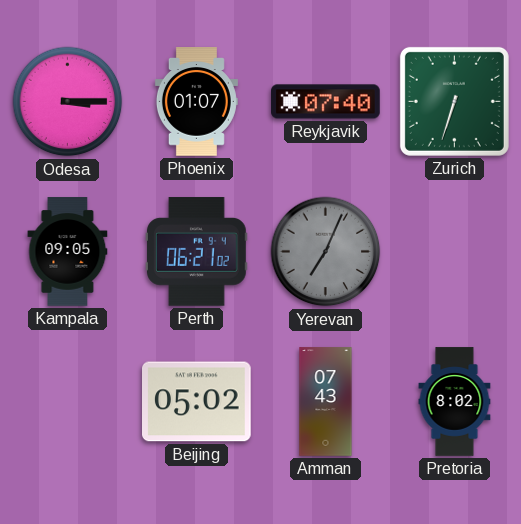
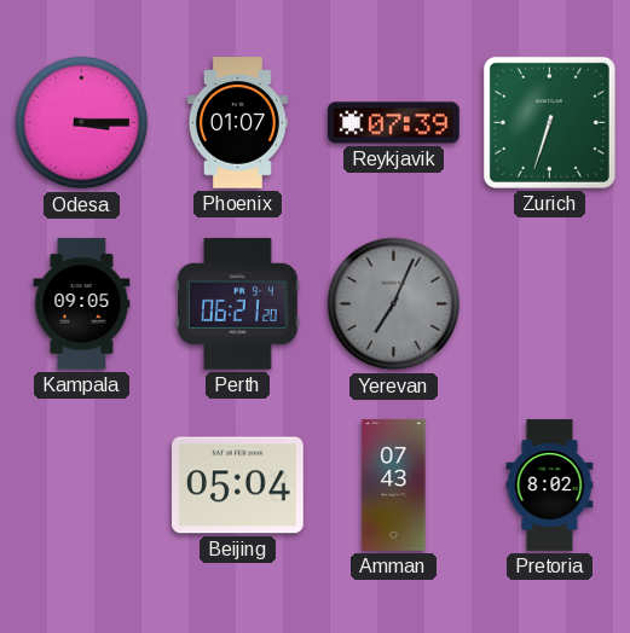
Reykjavik: 07:40 -> 07:39
Perth: 06:21:02 -> 06:21:20
Beijing: 05:02 -> 05:04
